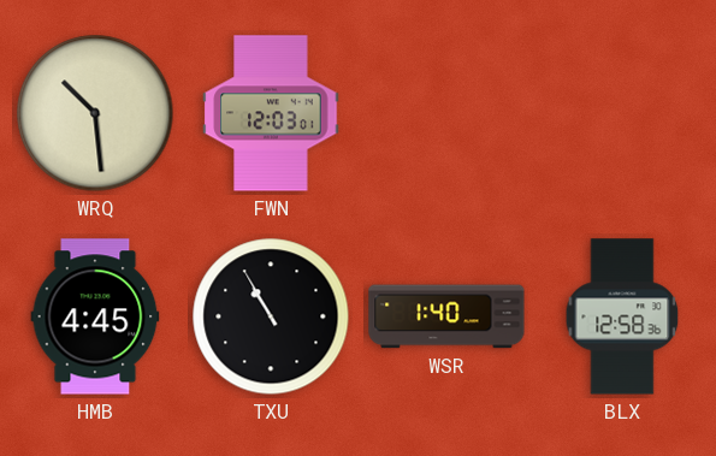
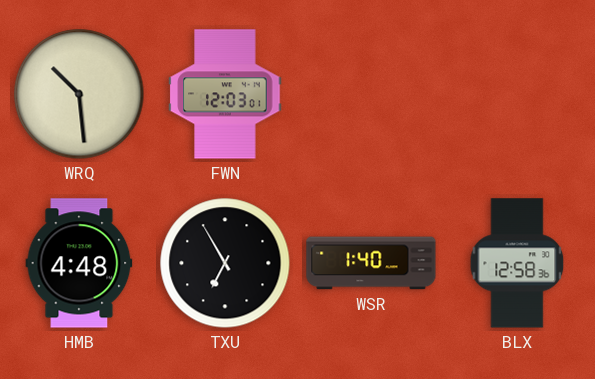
HMB: 4:45 -> 4:48
TXU: 10:55 -> 6:55
